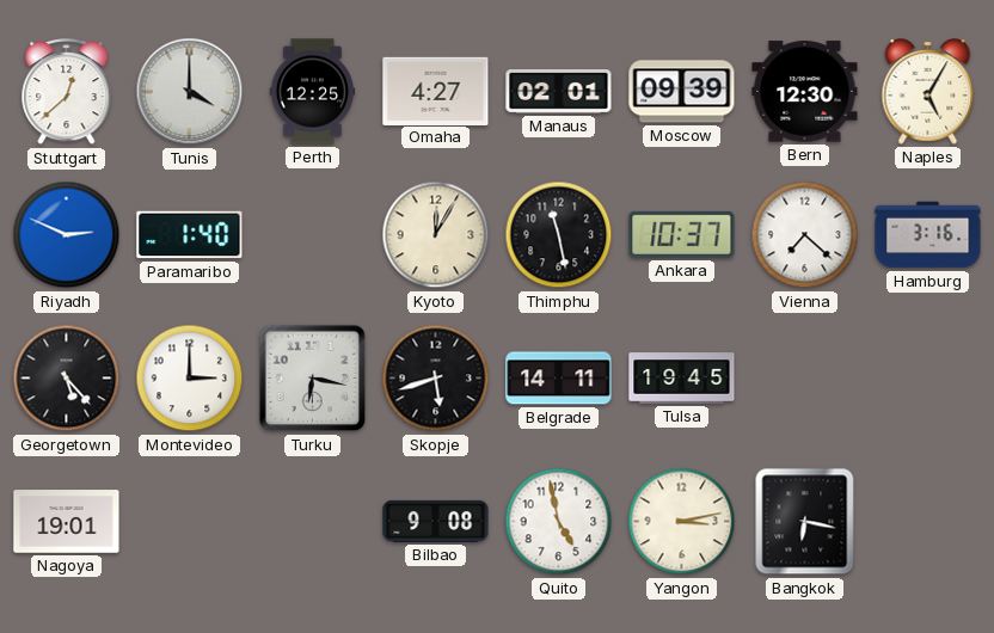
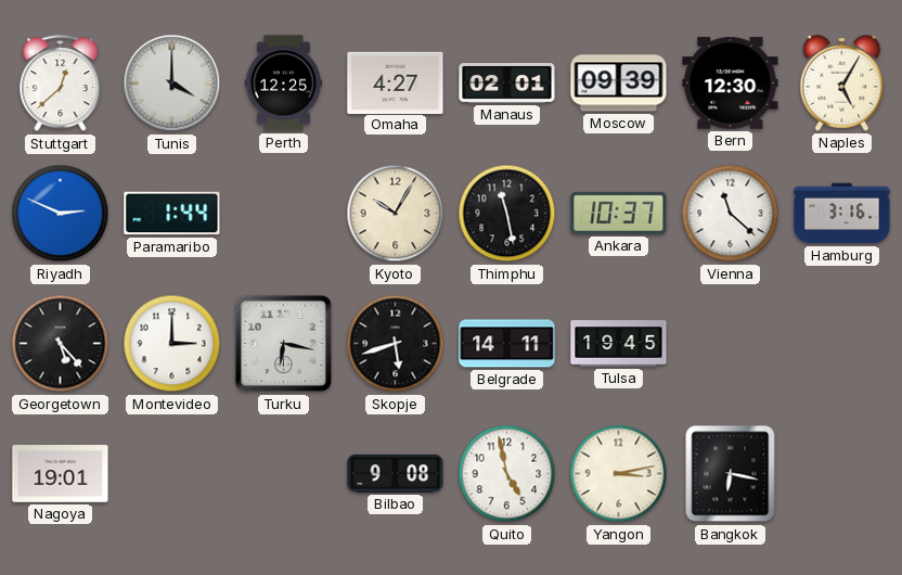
Paramaribo: 1:40 -> 1:44
Kyoto: 12:05 -> 10:05
Vienna: 7:22 -> 11:22
